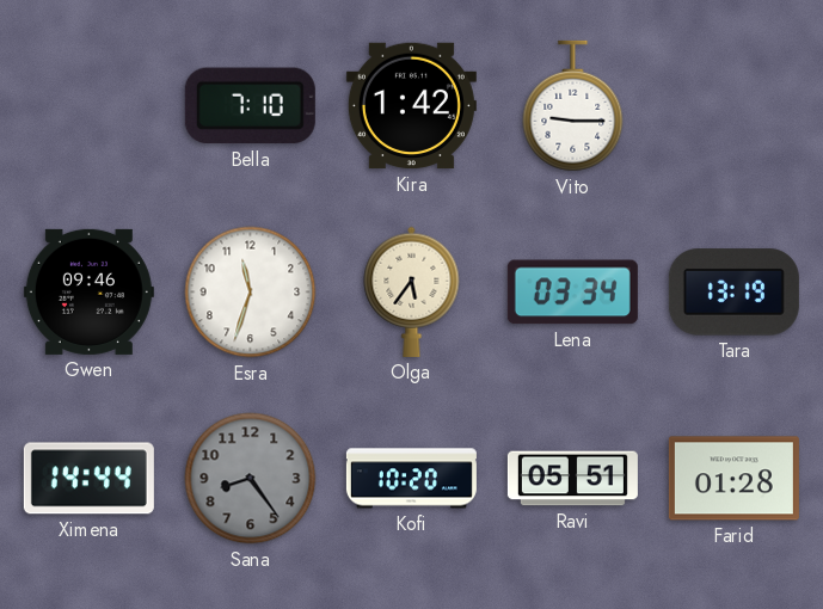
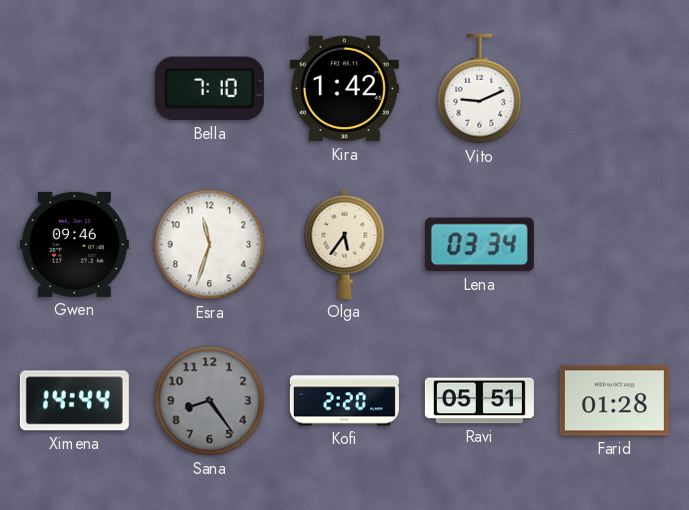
Vito: 9:15 -> 9:11
Tara: 13:19 -> none
Kofi: 10:20 -> 2:20
